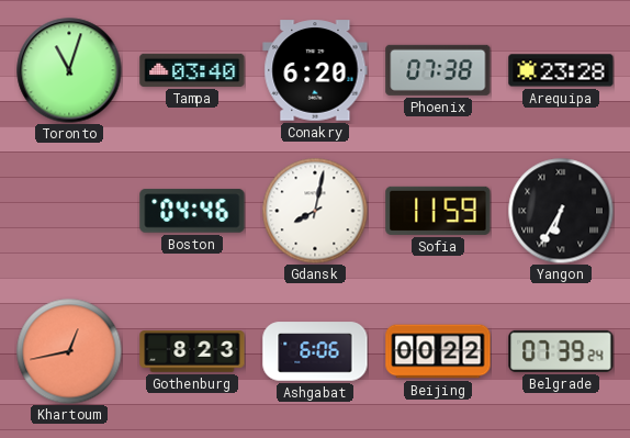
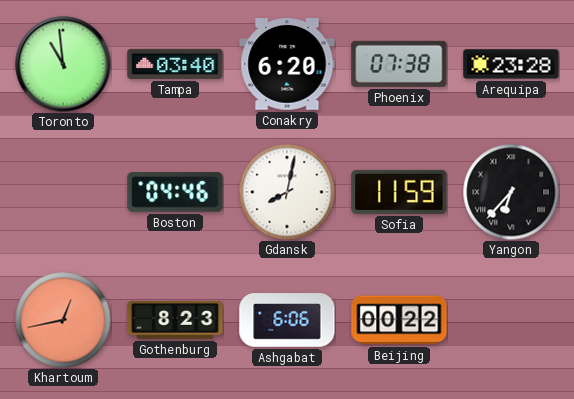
Toronto: 11:03 -> 10:59
Yangon: 6:35 -> 6:37
Belgrade: 07:39 -> none
